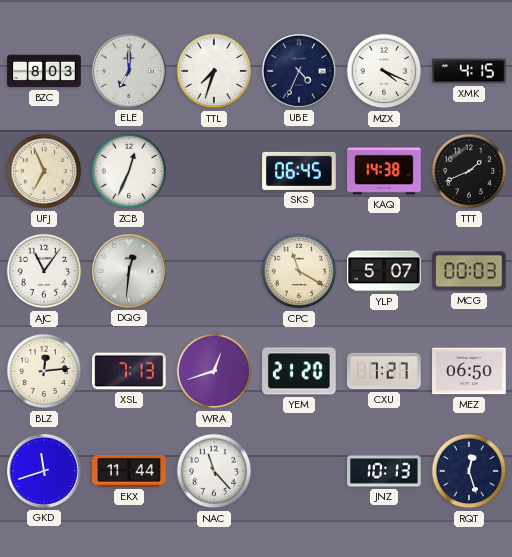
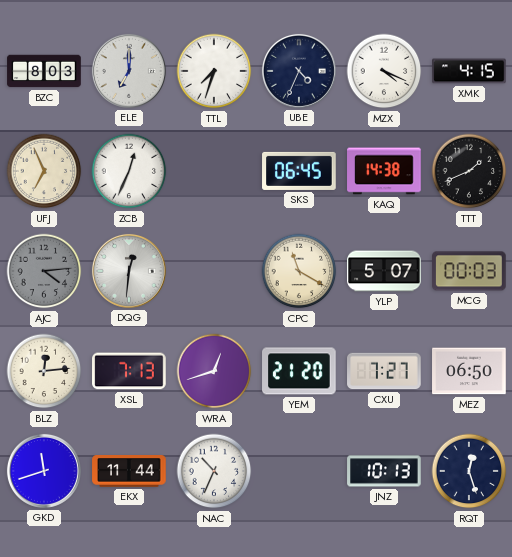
AJC: 11:06 -> 4:14
AJC dial: white -> grey
NAC: 11:23 -> 10:34
